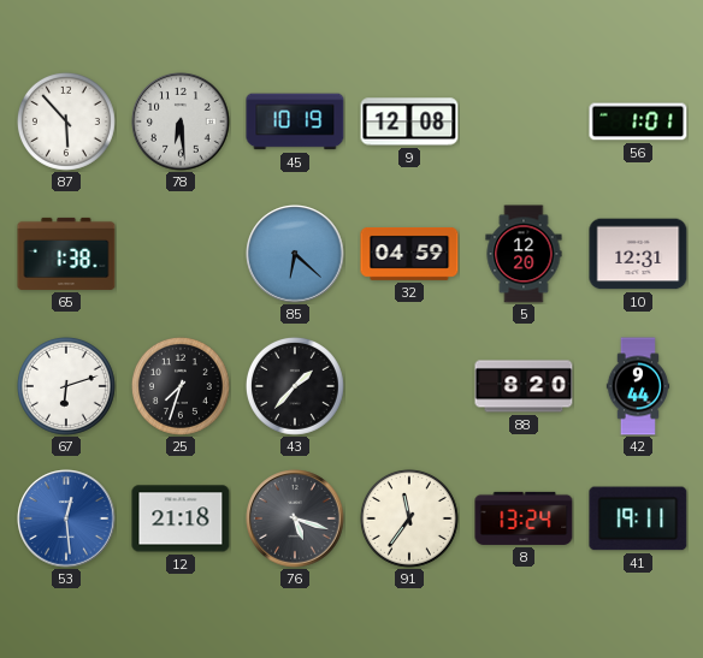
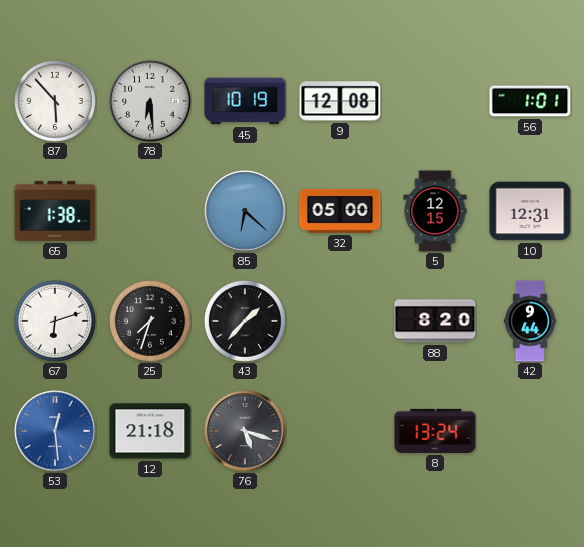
32: 04:59 -> 05:00
5: 12:20 -> 12:15
91: 11:36 -> none
41: 19:11 -> none
